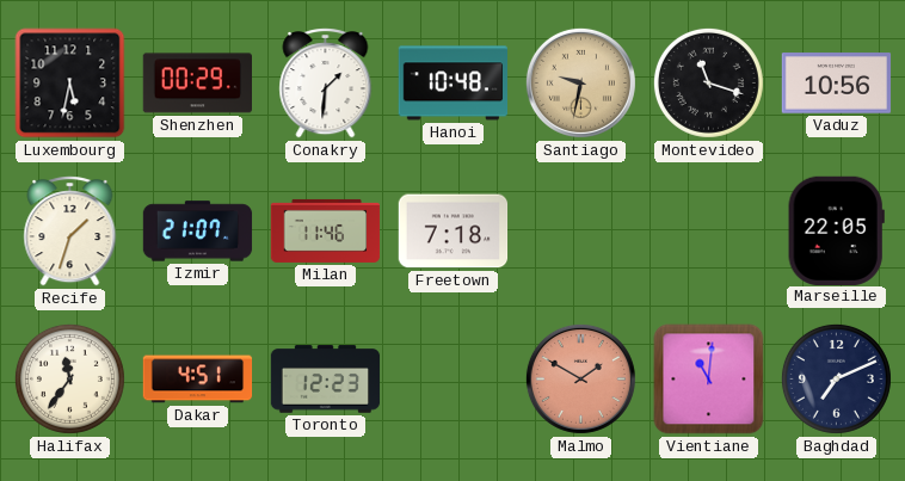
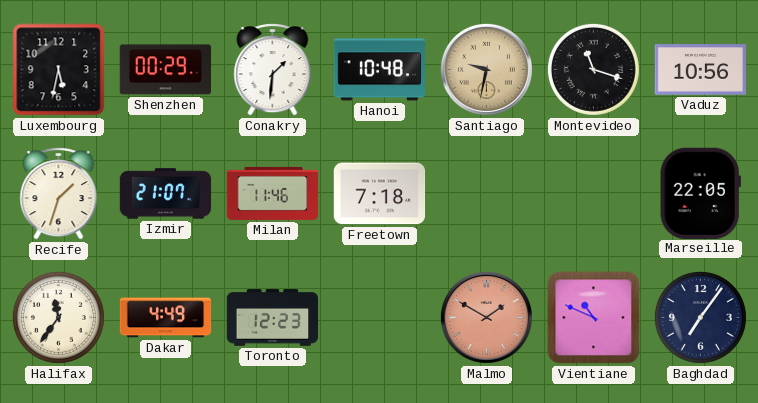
Dakar: 4:51 -> 4:49
Vientiane: 11:01 -> 10:49
Baghdad: 7:11 -> 7:06
